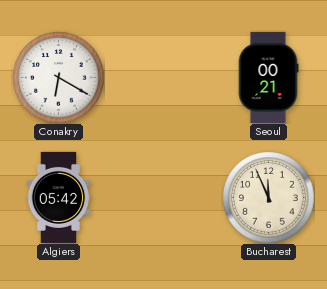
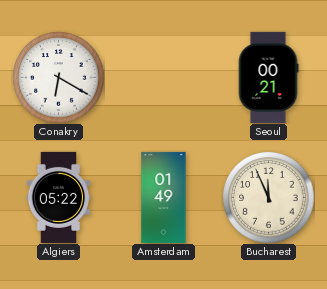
Algiers: 05:42 -> 05:22
Amsterdam: none -> 01:49
